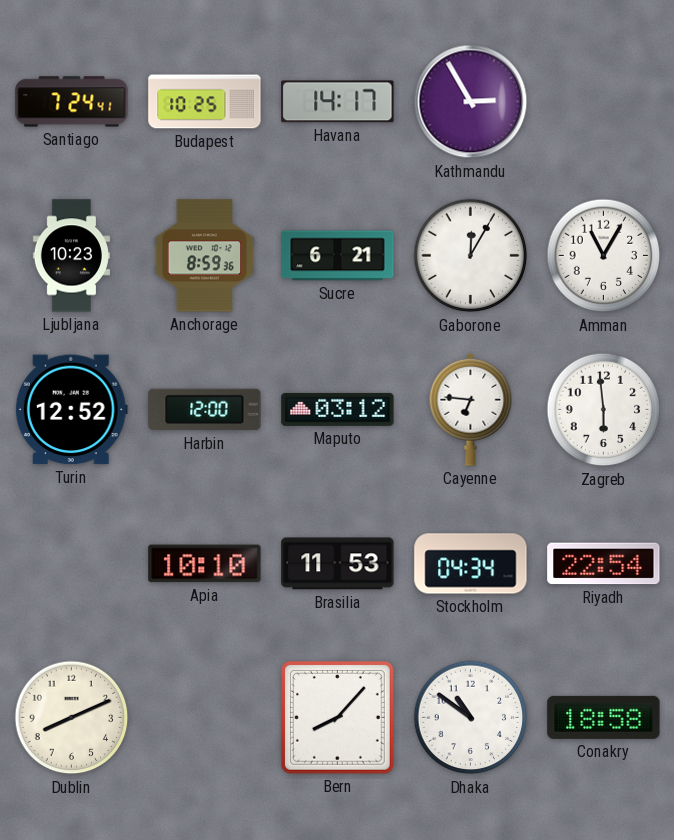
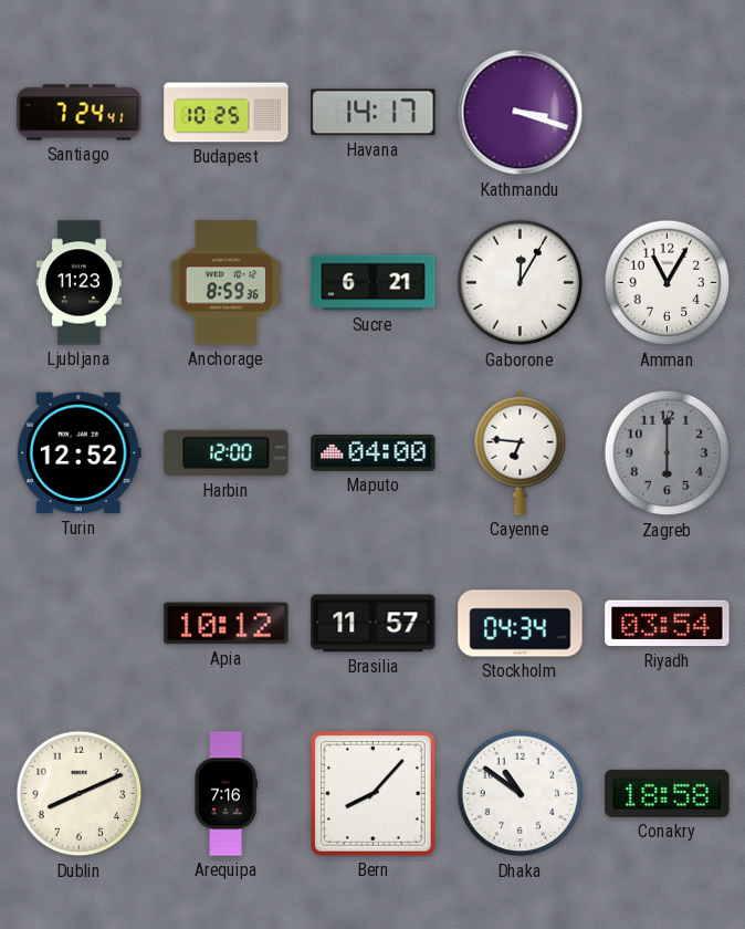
Kathmandu: 2:55 -> 3:18
Ljubljana: 10:23 -> 11:23
Maputo: 03:12 -> 04:00
Zagreb: 5:59 -> 6:00
Zagreb dial: white -> grey
Apia: 10:10 -> 10:12
Brasilia: 11:53 -> 11:57
Riyadh: 22:54 -> 03:54
Arequipa: none -> 7:16
